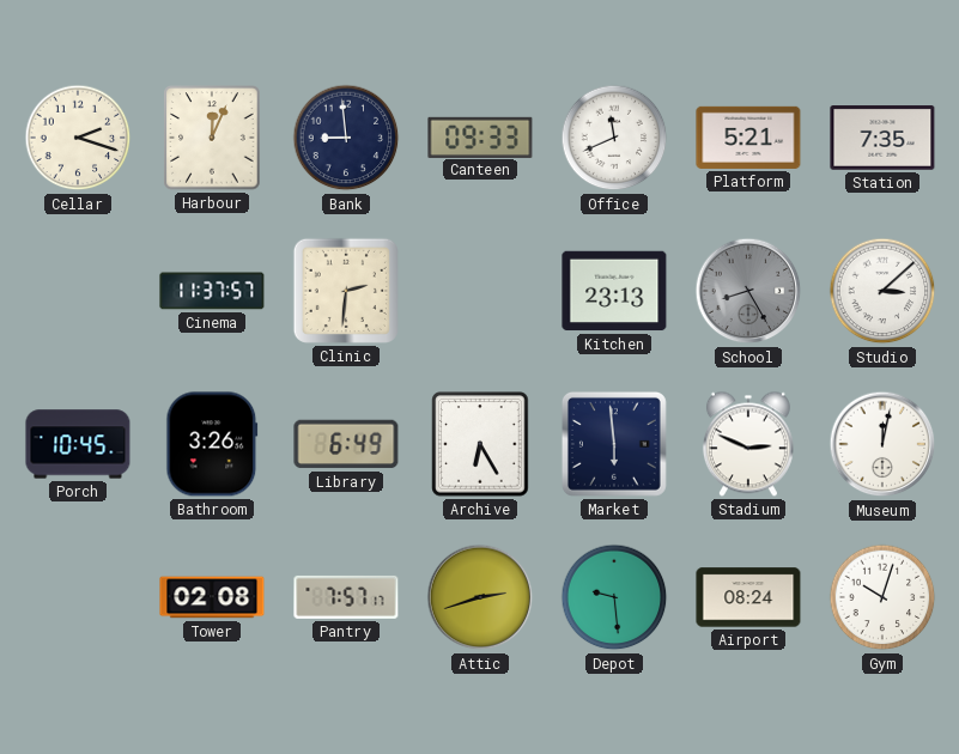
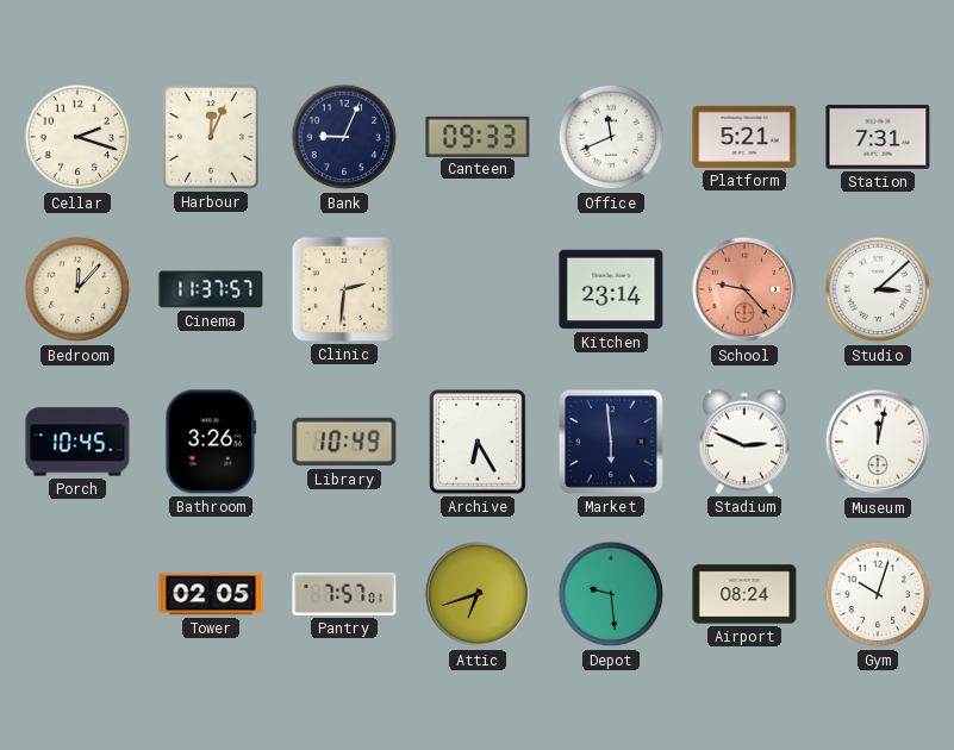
Bank: 8:59 -> 9:04
Station: 7:35 -> 7:31
Bedroom: none -> 12:07
Kitchen: 23:13 -> 23:14
School: 8:25 -> 9:23
School dial: grey -> salmon
Library: 6:49 -> 10:49
Tower: 02:08 -> 02:05
Pantry: 7:57:17 -> 7:57:01
Attic: 2:42 -> 6:42
